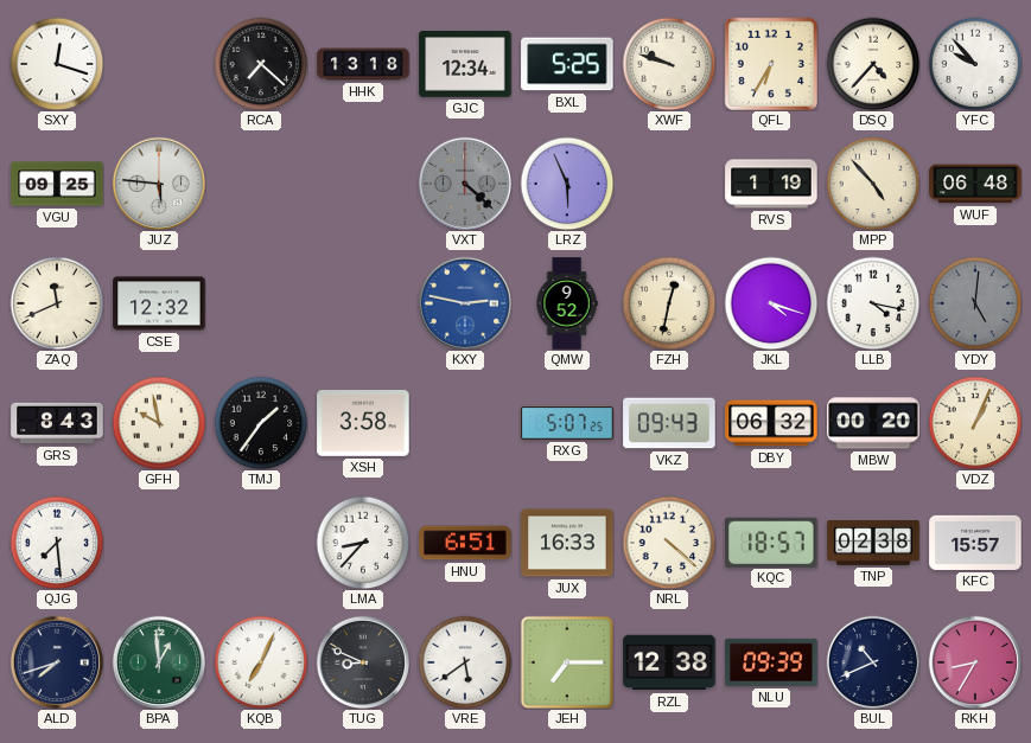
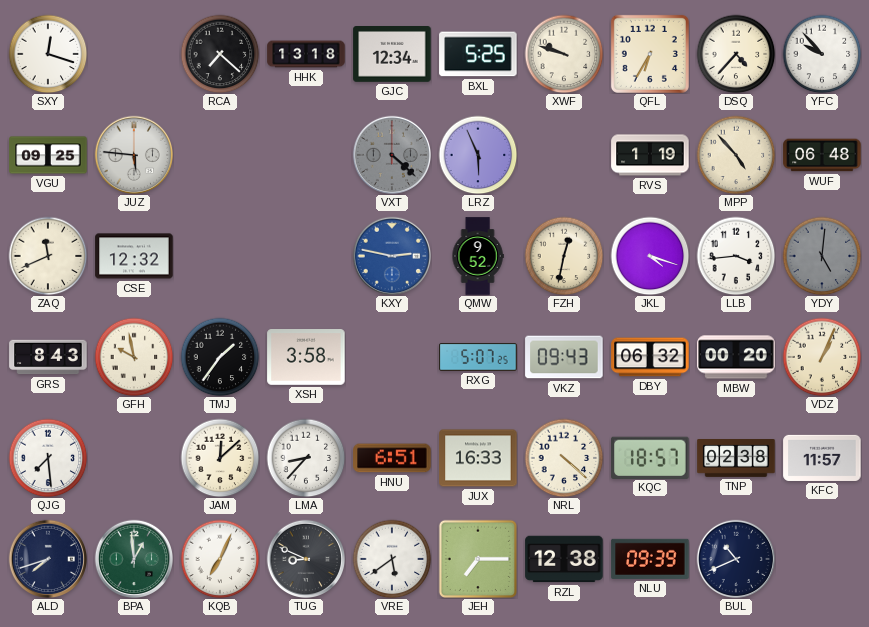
LLB: 4:17 -> 3:44
JAM: none -> 12:08
KFC: 15:57 -> 11:57
RKH: 8:35 -> none
